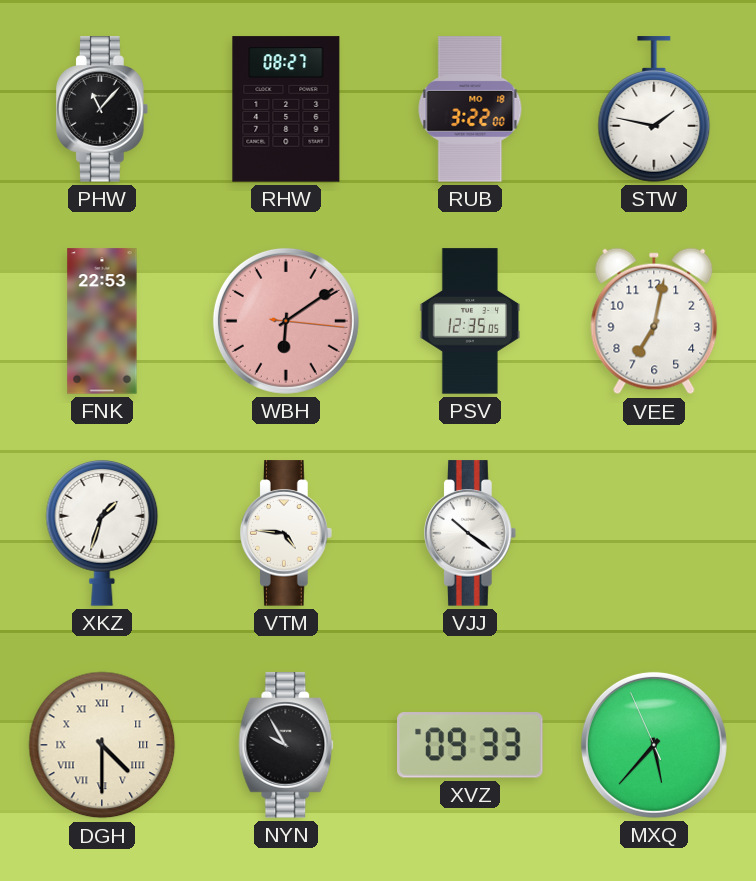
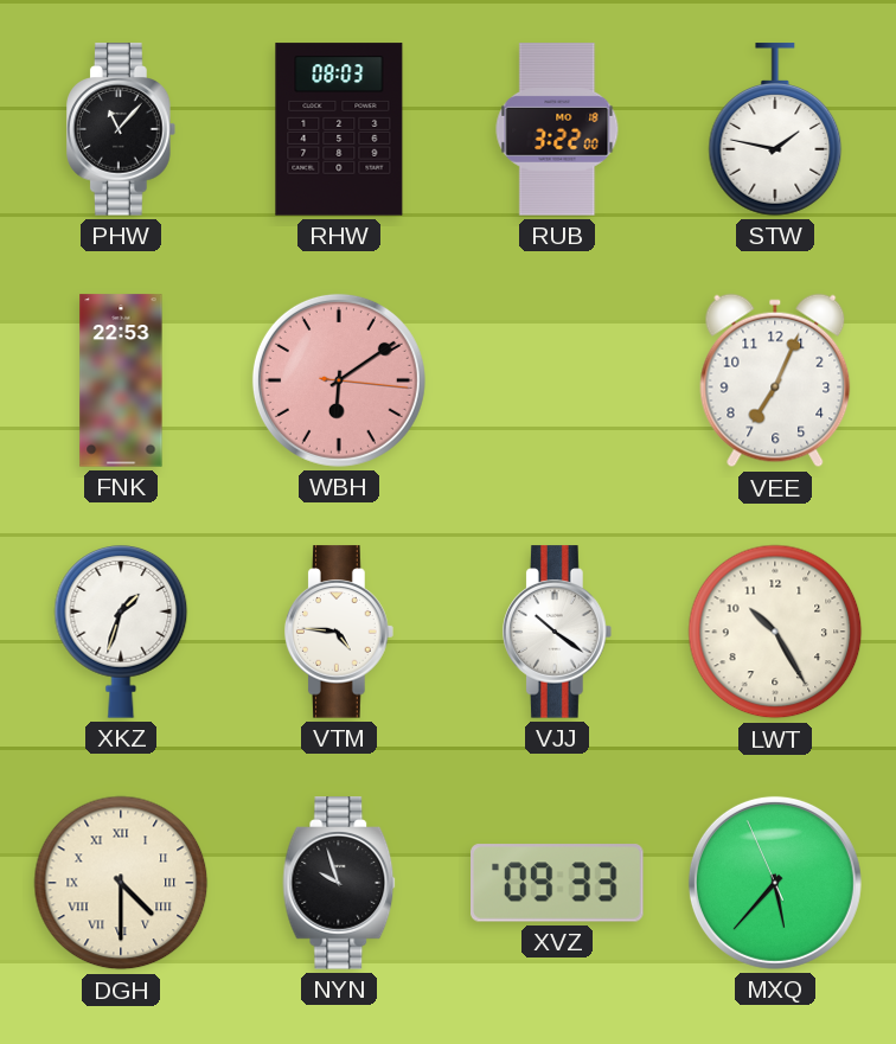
RHW: 08:27 -> 08:03
PSV: 12:35 -> none
VEE: 7:02 -> 7:04
LWT: none -> 10:25
NYN: 9:55 -> 9:57
